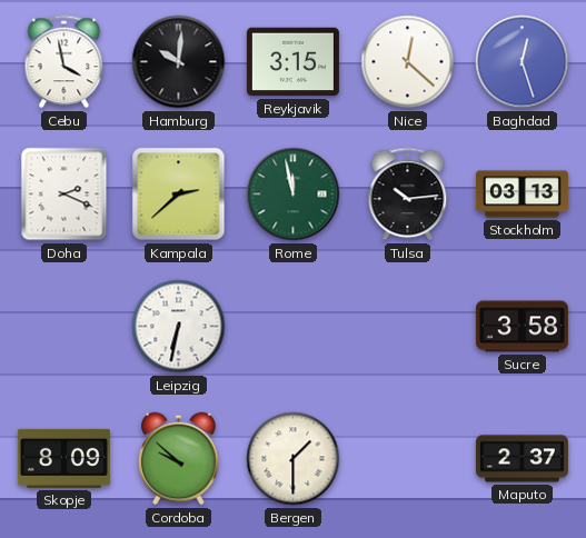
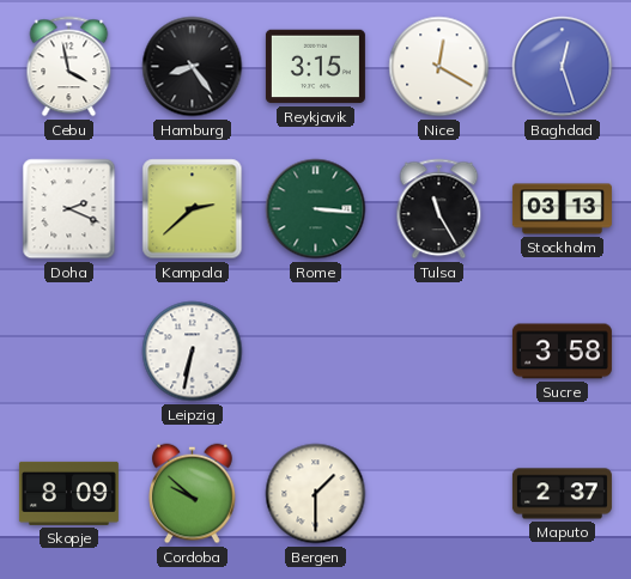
Hamburg: 10:01 -> 8:24
Nice: 12:22 -> 12:20
Rome: 11:58 -> 3:16
Tulsa: 10:14 -> 11:25
